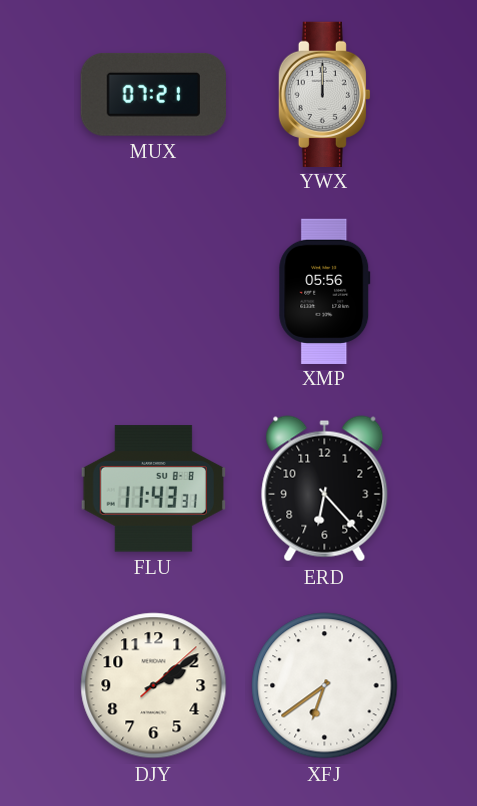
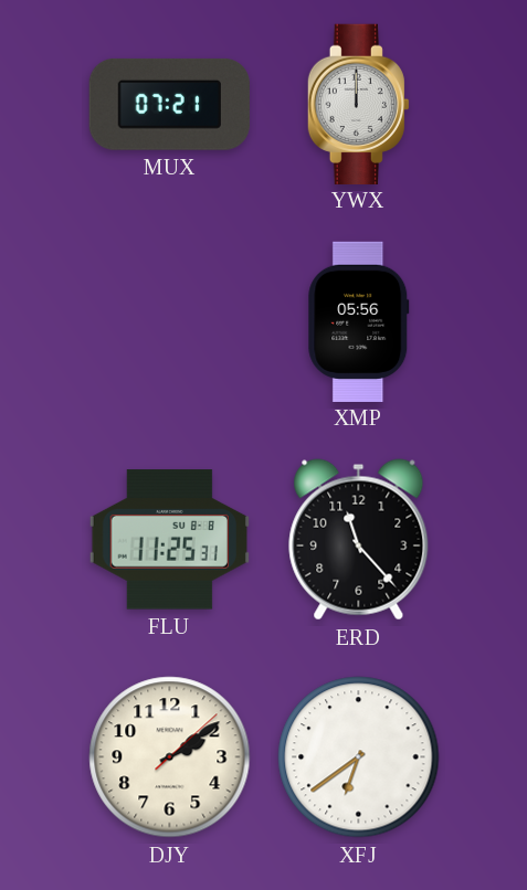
FLU: 11:43 -> 11:25
ERD: 6:23 -> 11:23
